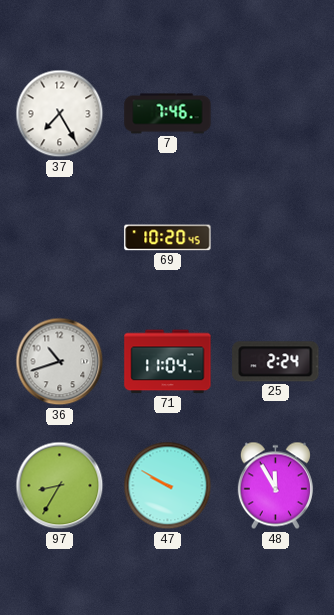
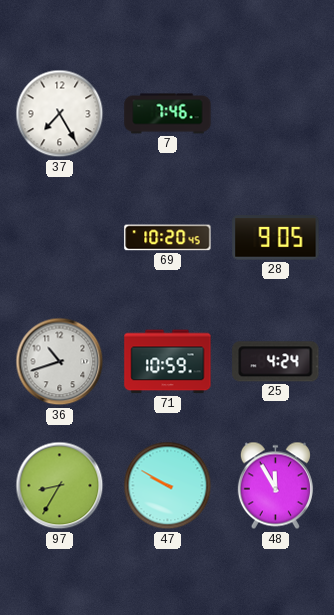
28: none -> 9:05
71: 11:04 -> 10:59
25: 2:24 -> 4:24
